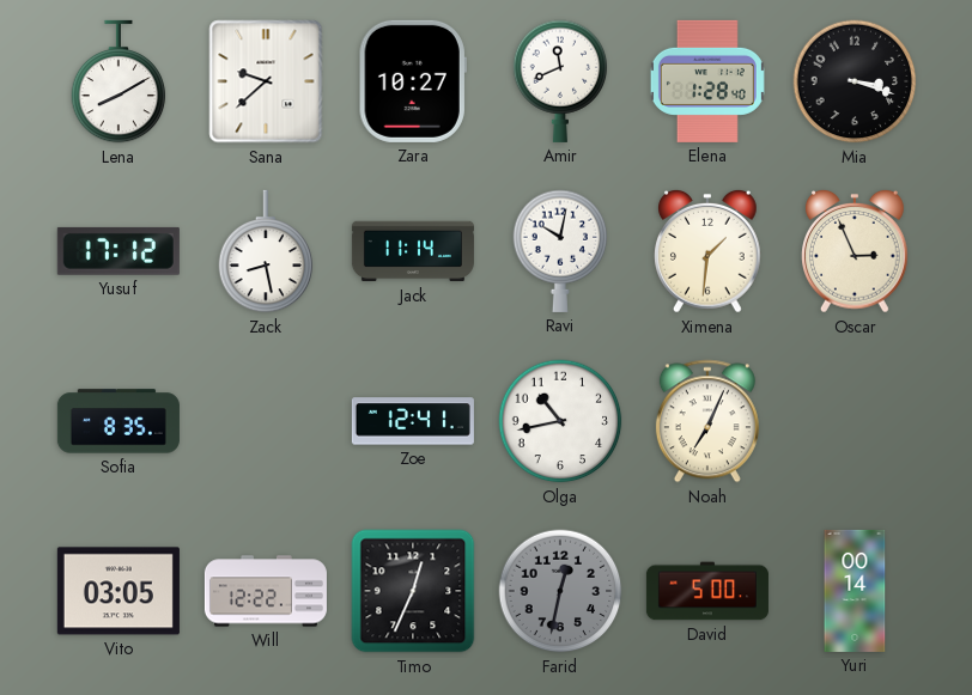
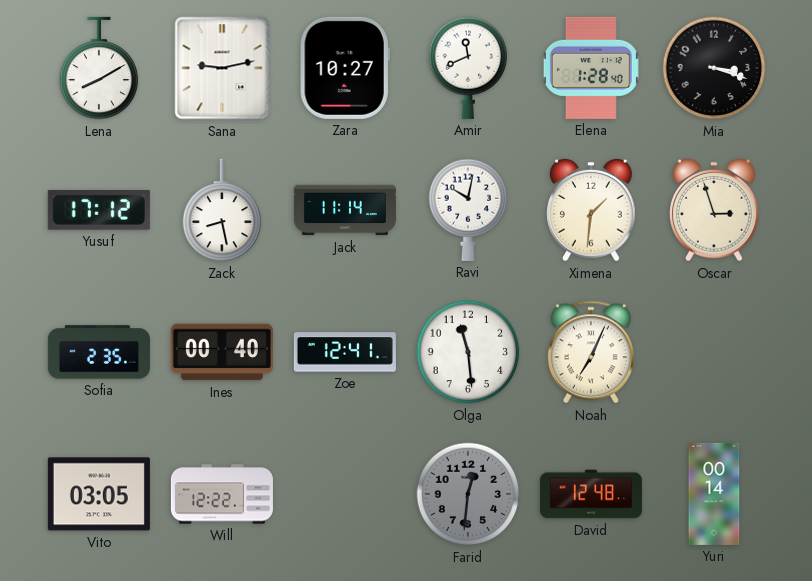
Sana: 9:38 -> 9:13
Oscar: 2:56 -> 2:57
Sofia: 8:35 -> 2:35
Ines: none -> 00:40
Olga: 10:43 -> 11:29
Timo: 12:34 -> none
Farid: 12:32 -> 12:31
David: 5:00 -> 12:48
